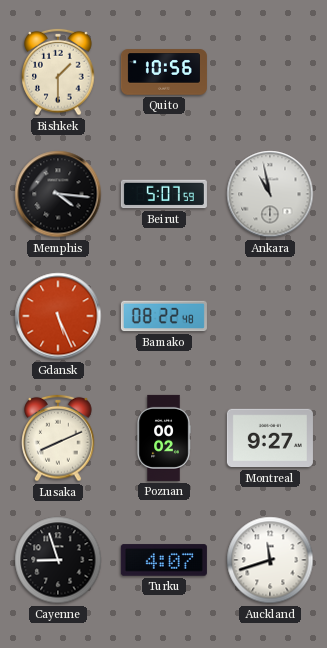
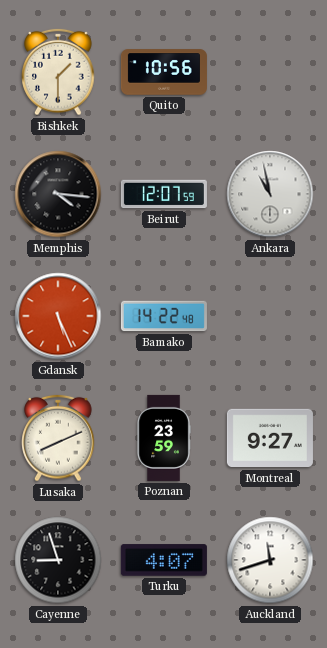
Beirut: 5:07 -> 12:07
Bamako: 08:22 -> 14:22
Poznan: 00:02 -> 23:59
